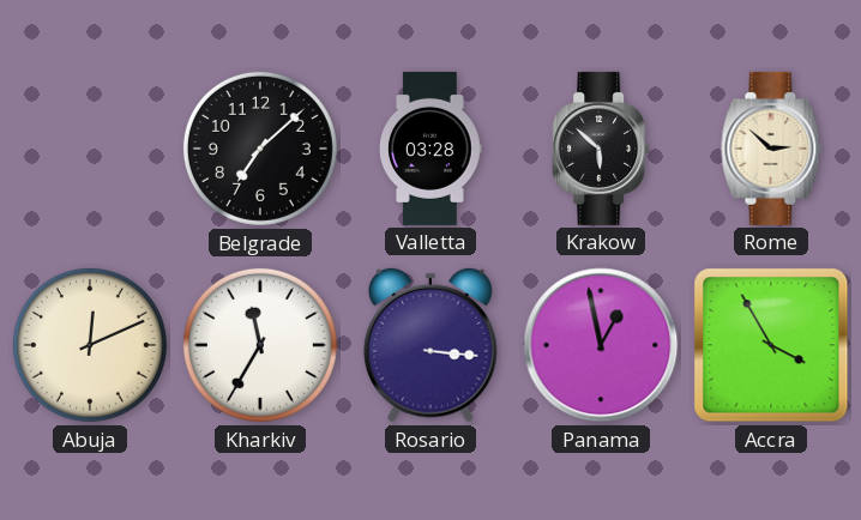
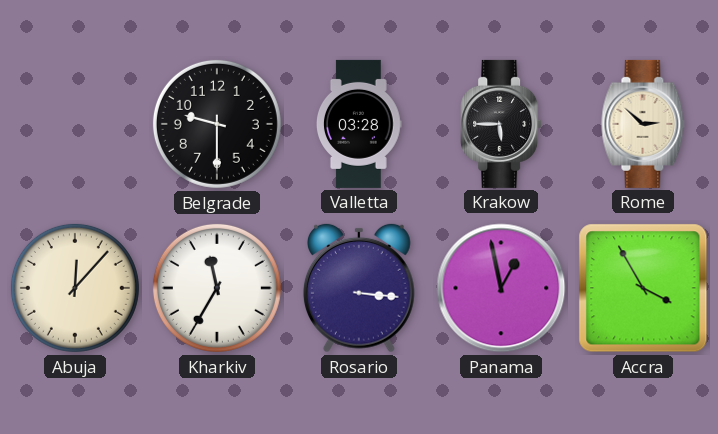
Belgrade: 7:08 -> 9:30
Krakow: 5:52 -> 5:45
Abuja: 12:11 -> 12:07
